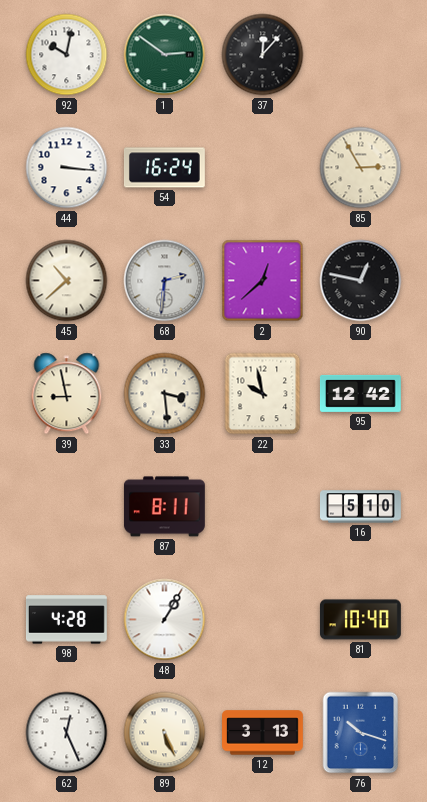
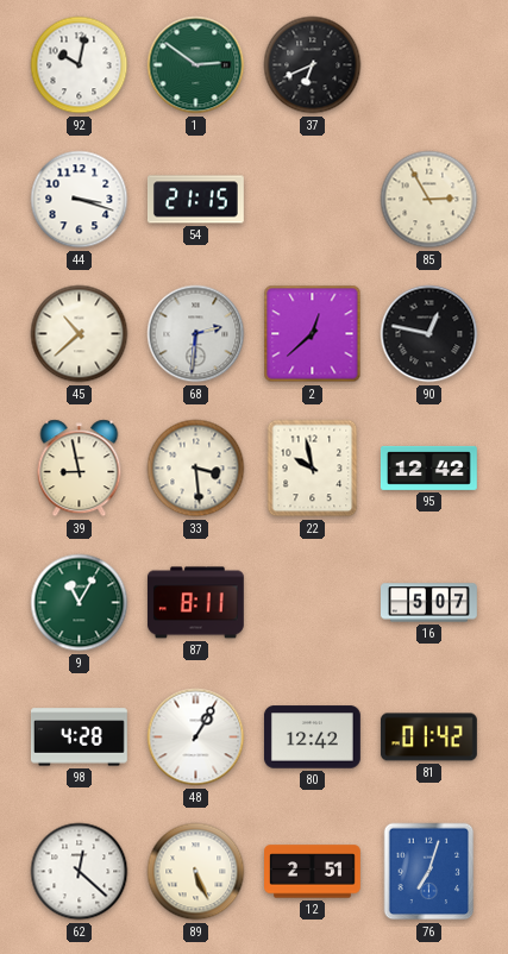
37: 12:07 -> 6:41
44: 3:16 -> 3:18
54: 16:24 -> 21:15
9: none -> 11:05
16: 5:10 -> 5:07
80: none -> 12:42
81: 10:40 -> 01:42
62: 12:26 -> 12:22
12: 3:13 -> 2:51
76: 10:18 -> 7:03
